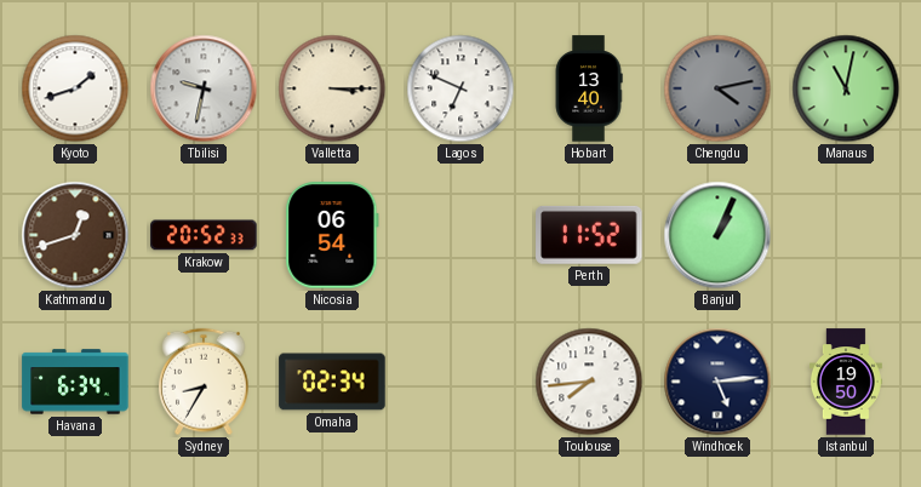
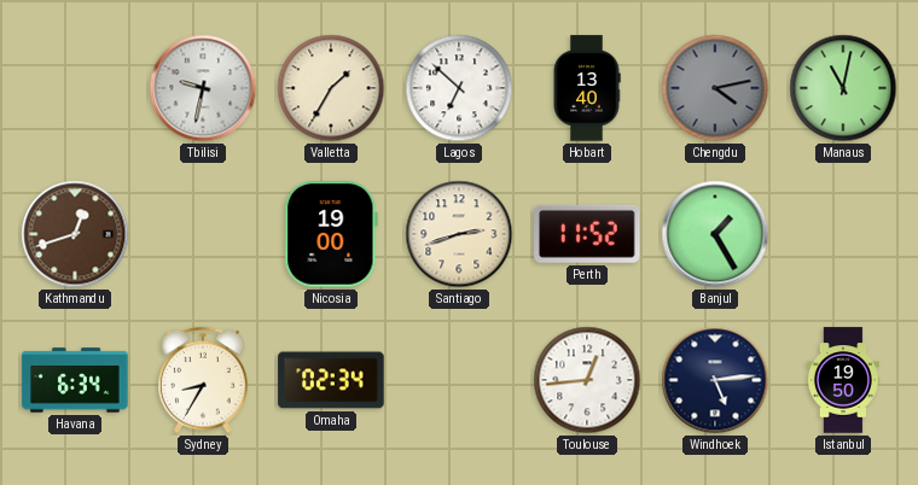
Kyoto: 1:42 -> none
Valletta: 3:15 -> 1:35
Lagos: 6:49 -> 6:52
Krakow: 20:52 -> none
Nicosia: 06:54 -> 19:00
Santiago: none -> 2:42
Banjul: 1:04 -> 1:25
Toulouse: 7:44 -> 12:44
